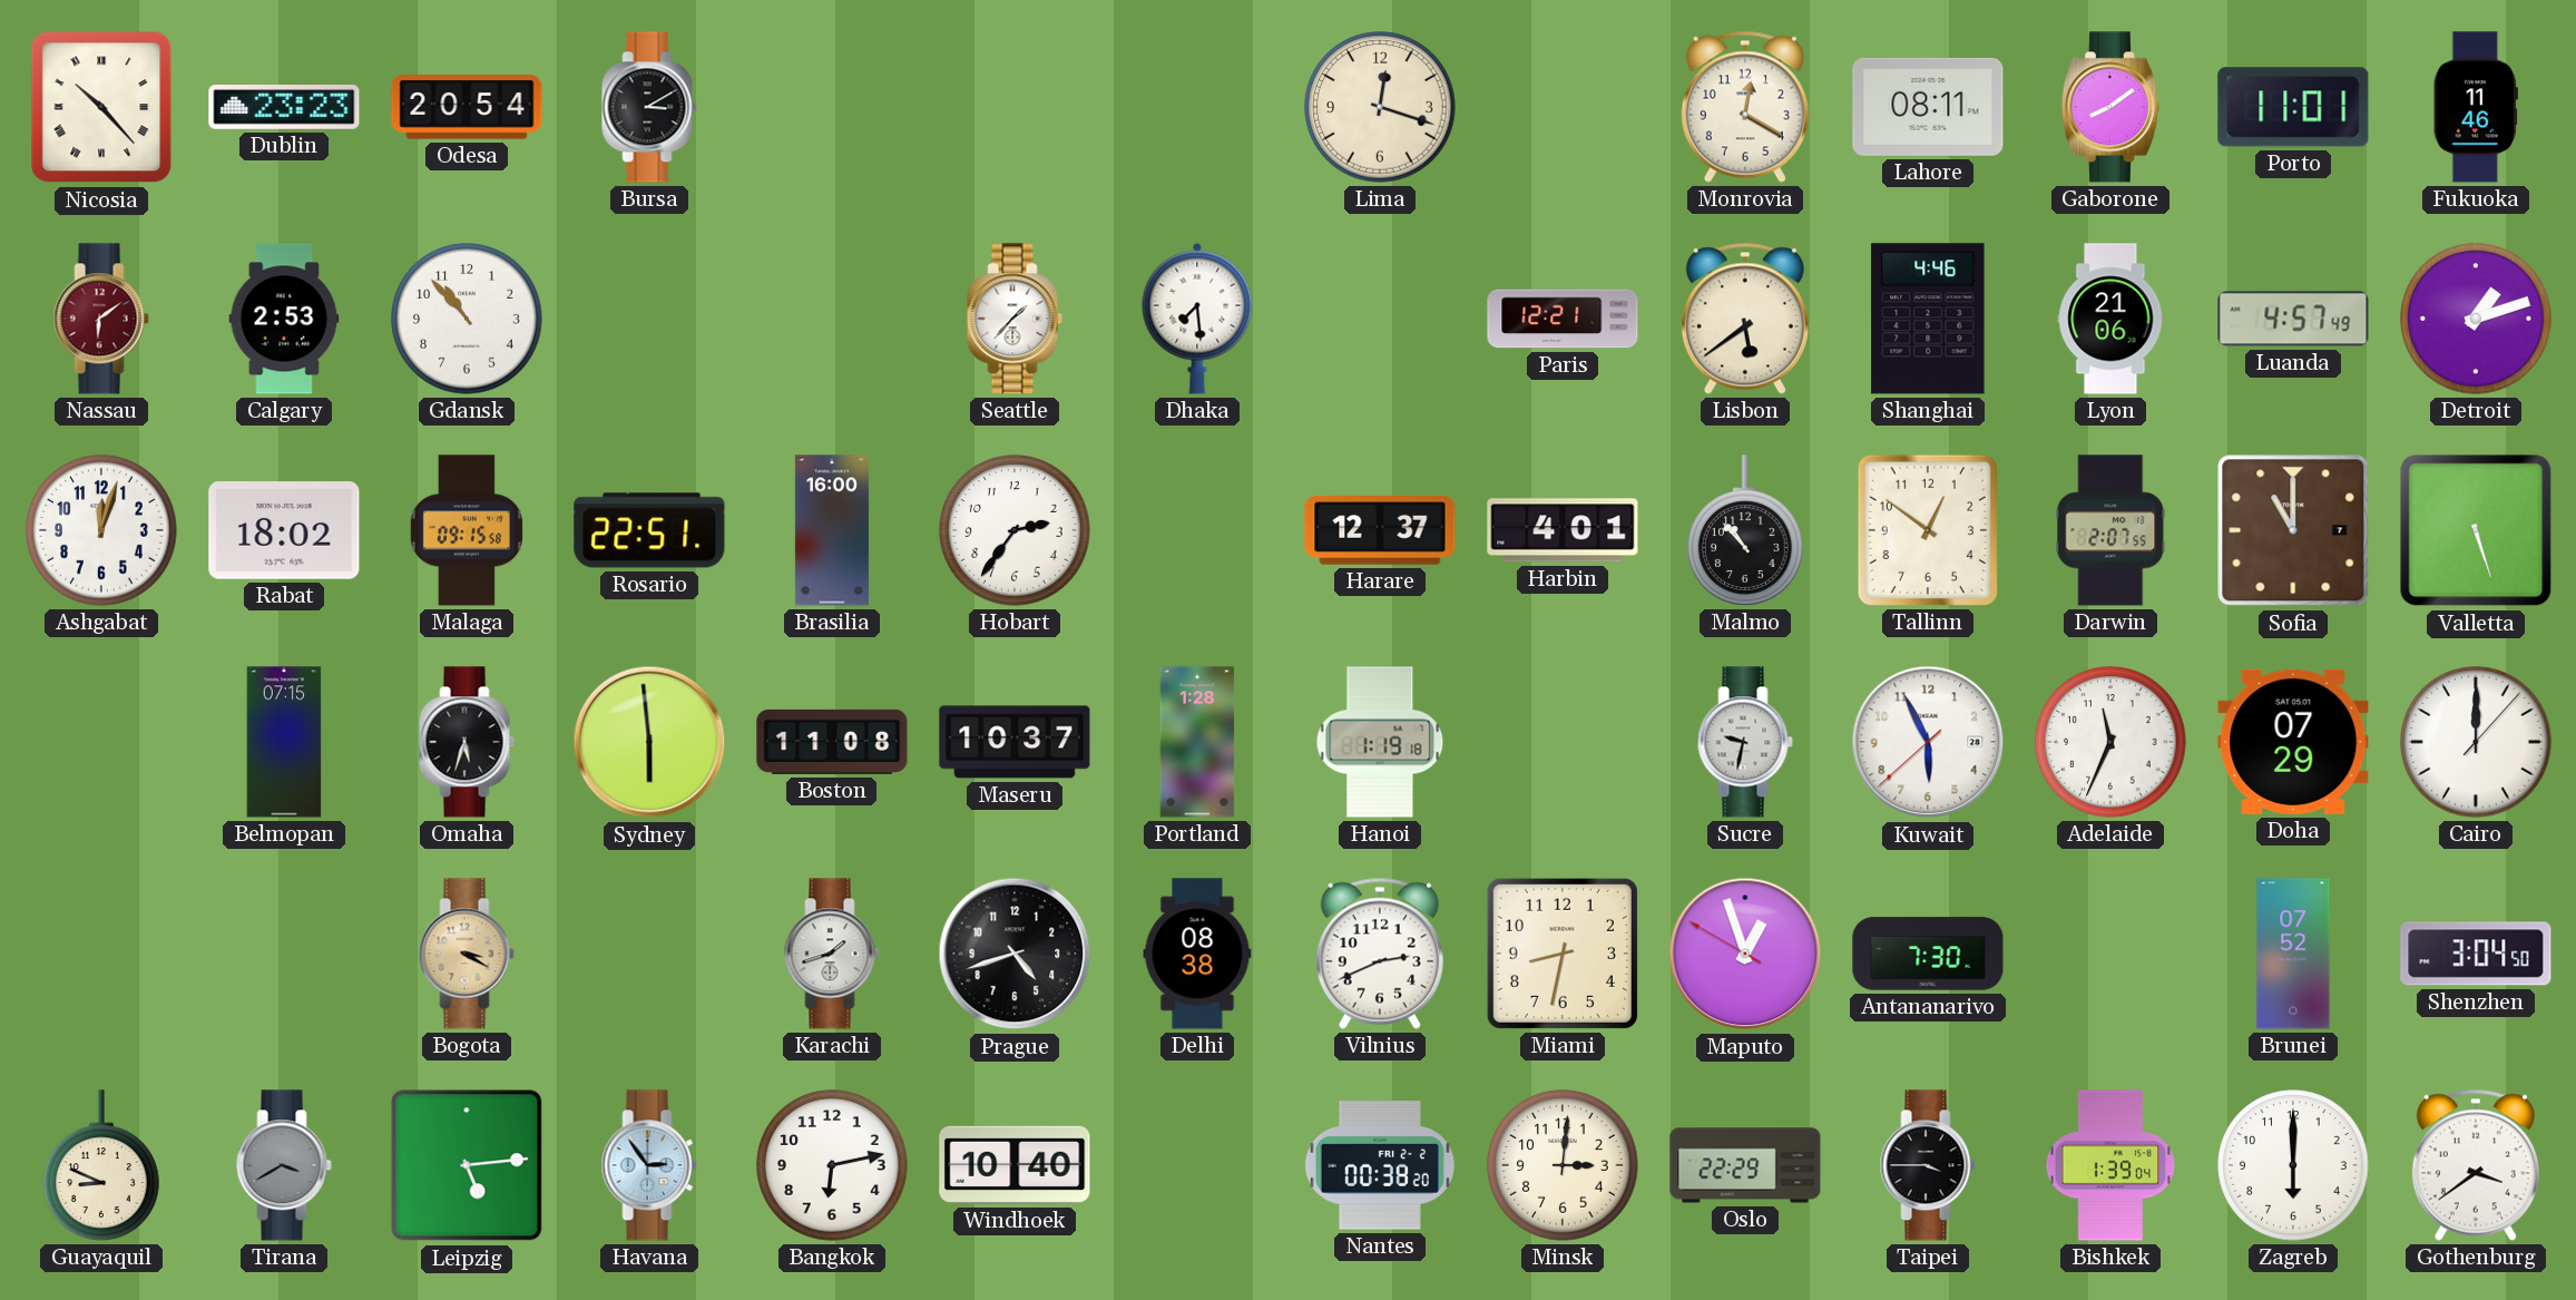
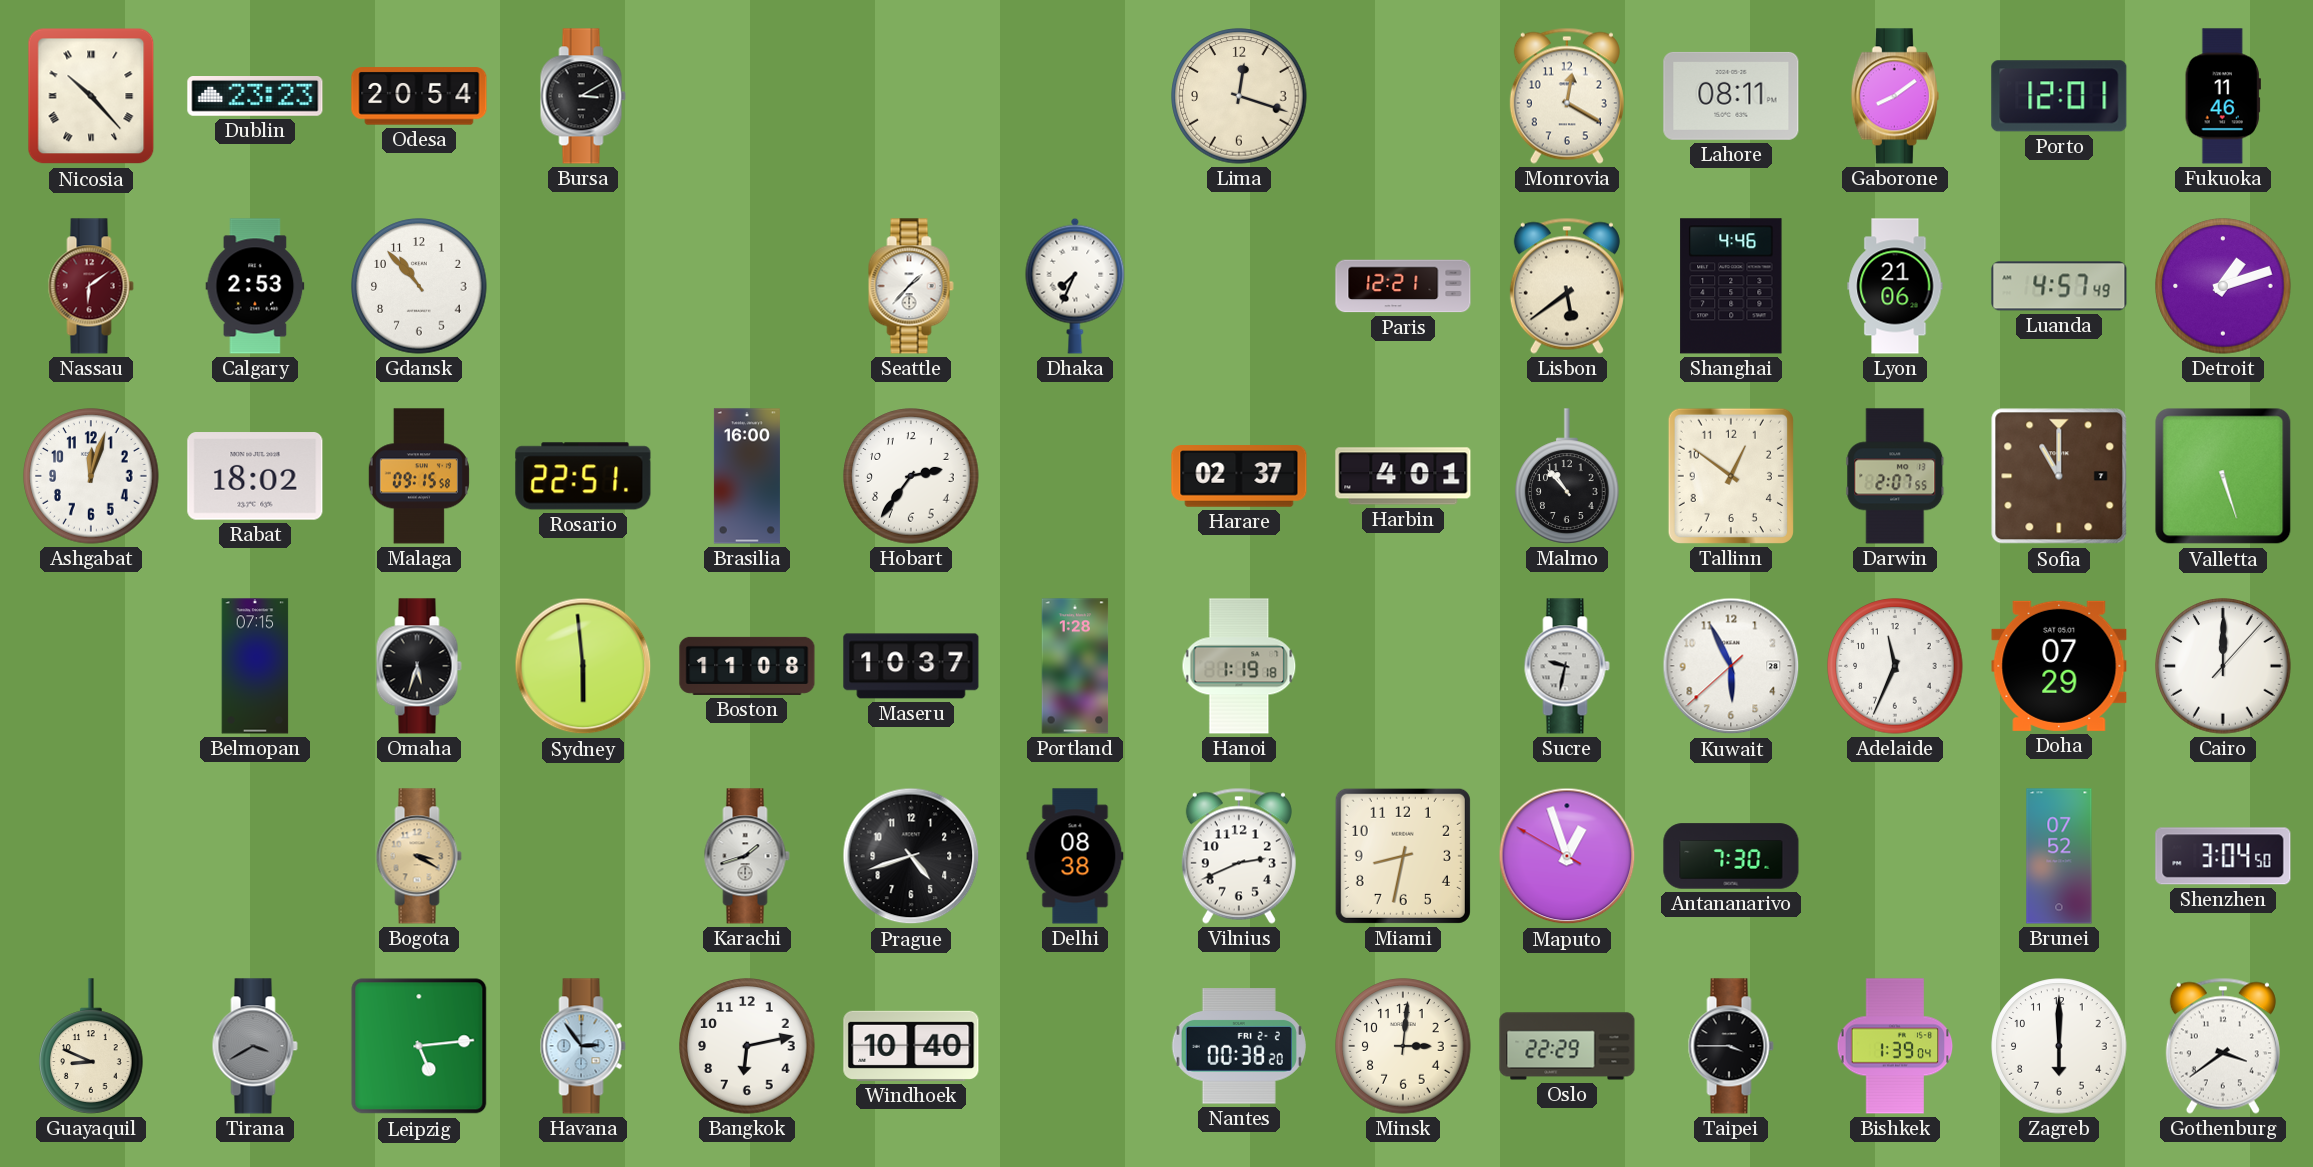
Porto: 11:01 -> 12:01
Dhaka: 7:29 -> 7:34
Harare: 12:37 -> 02:37
